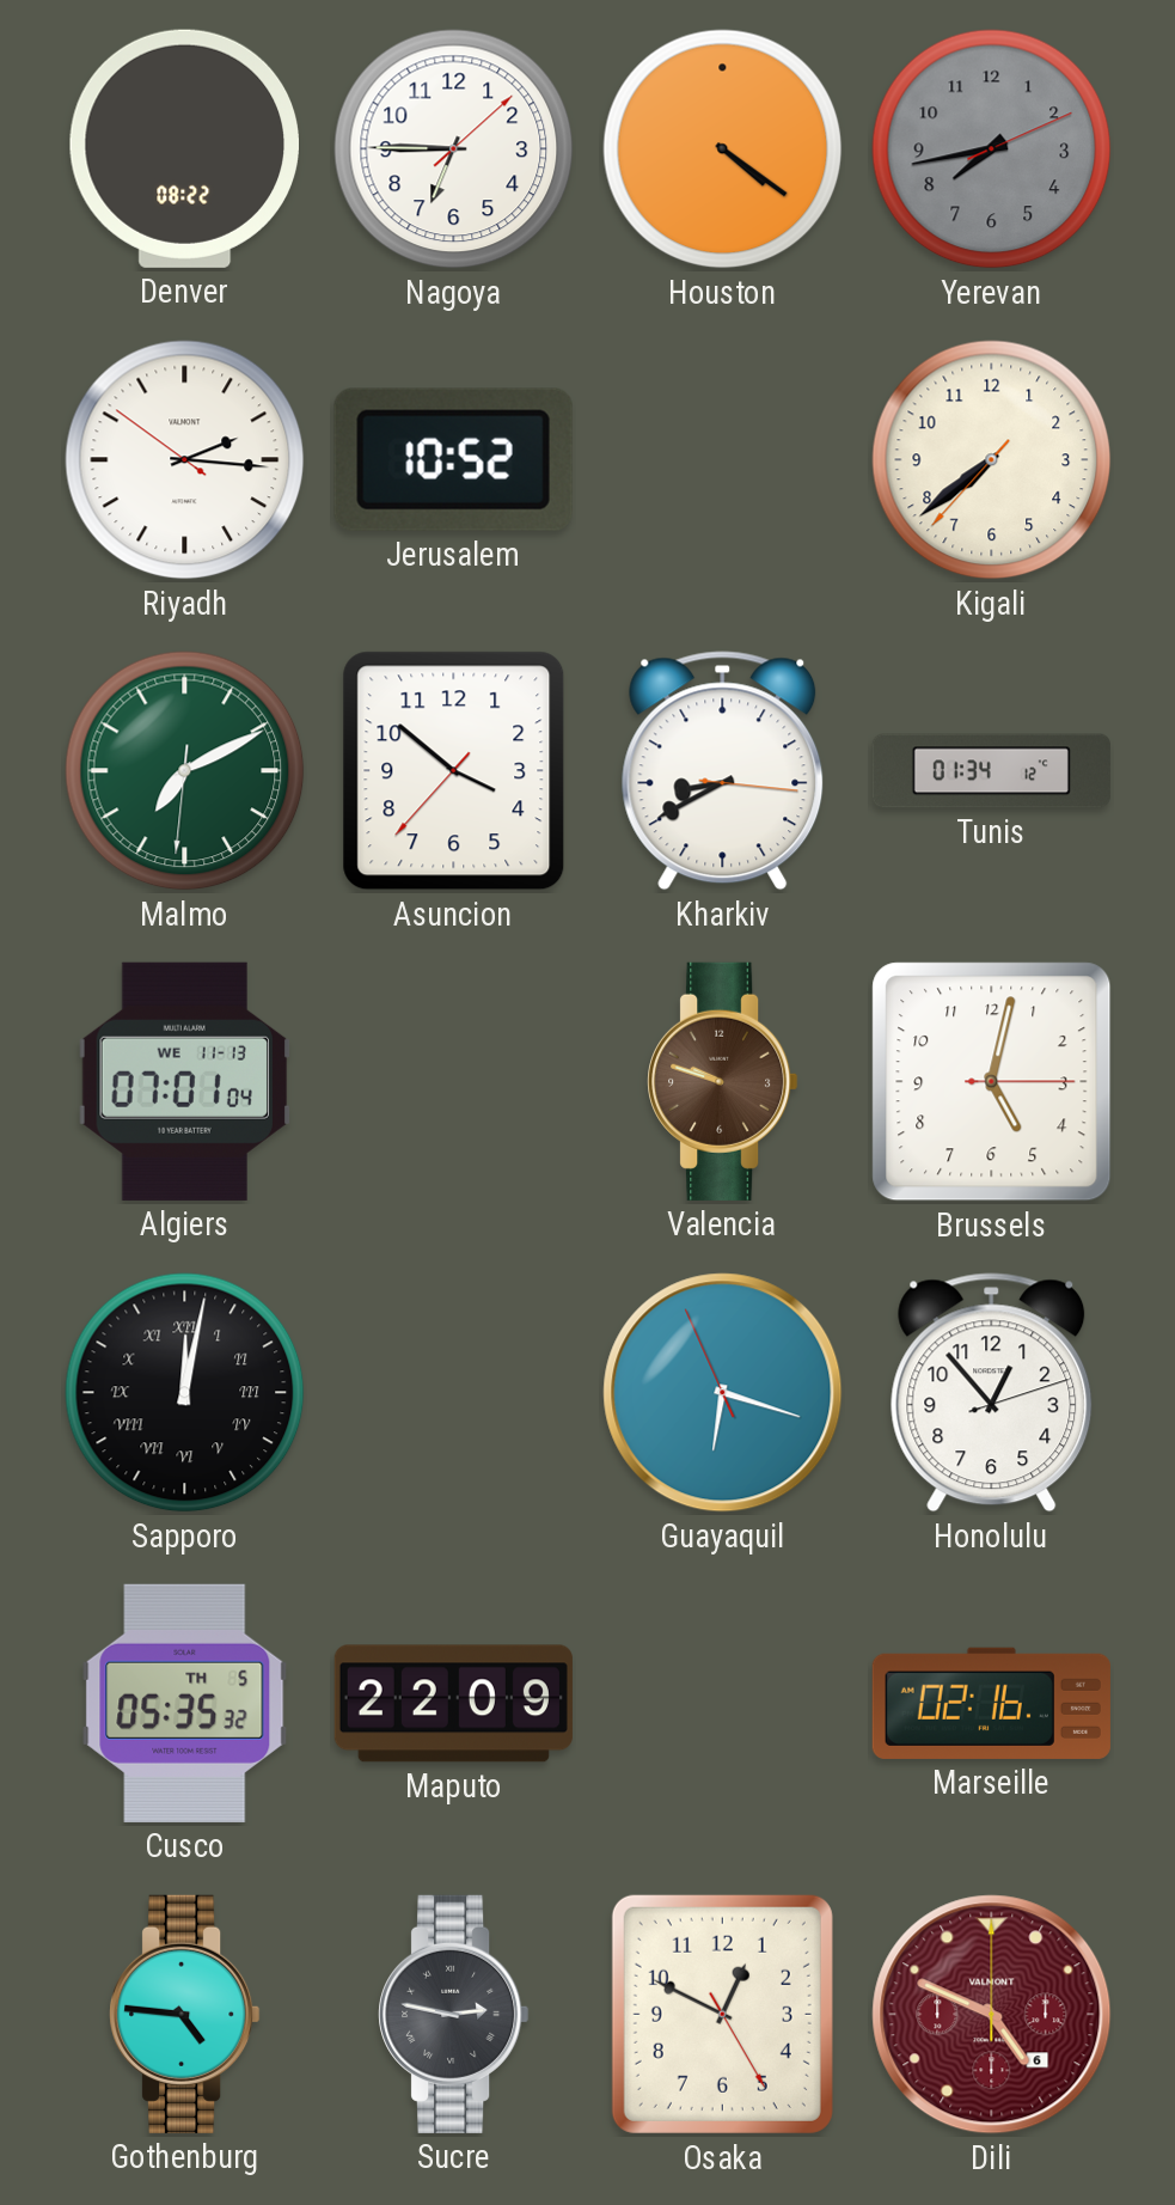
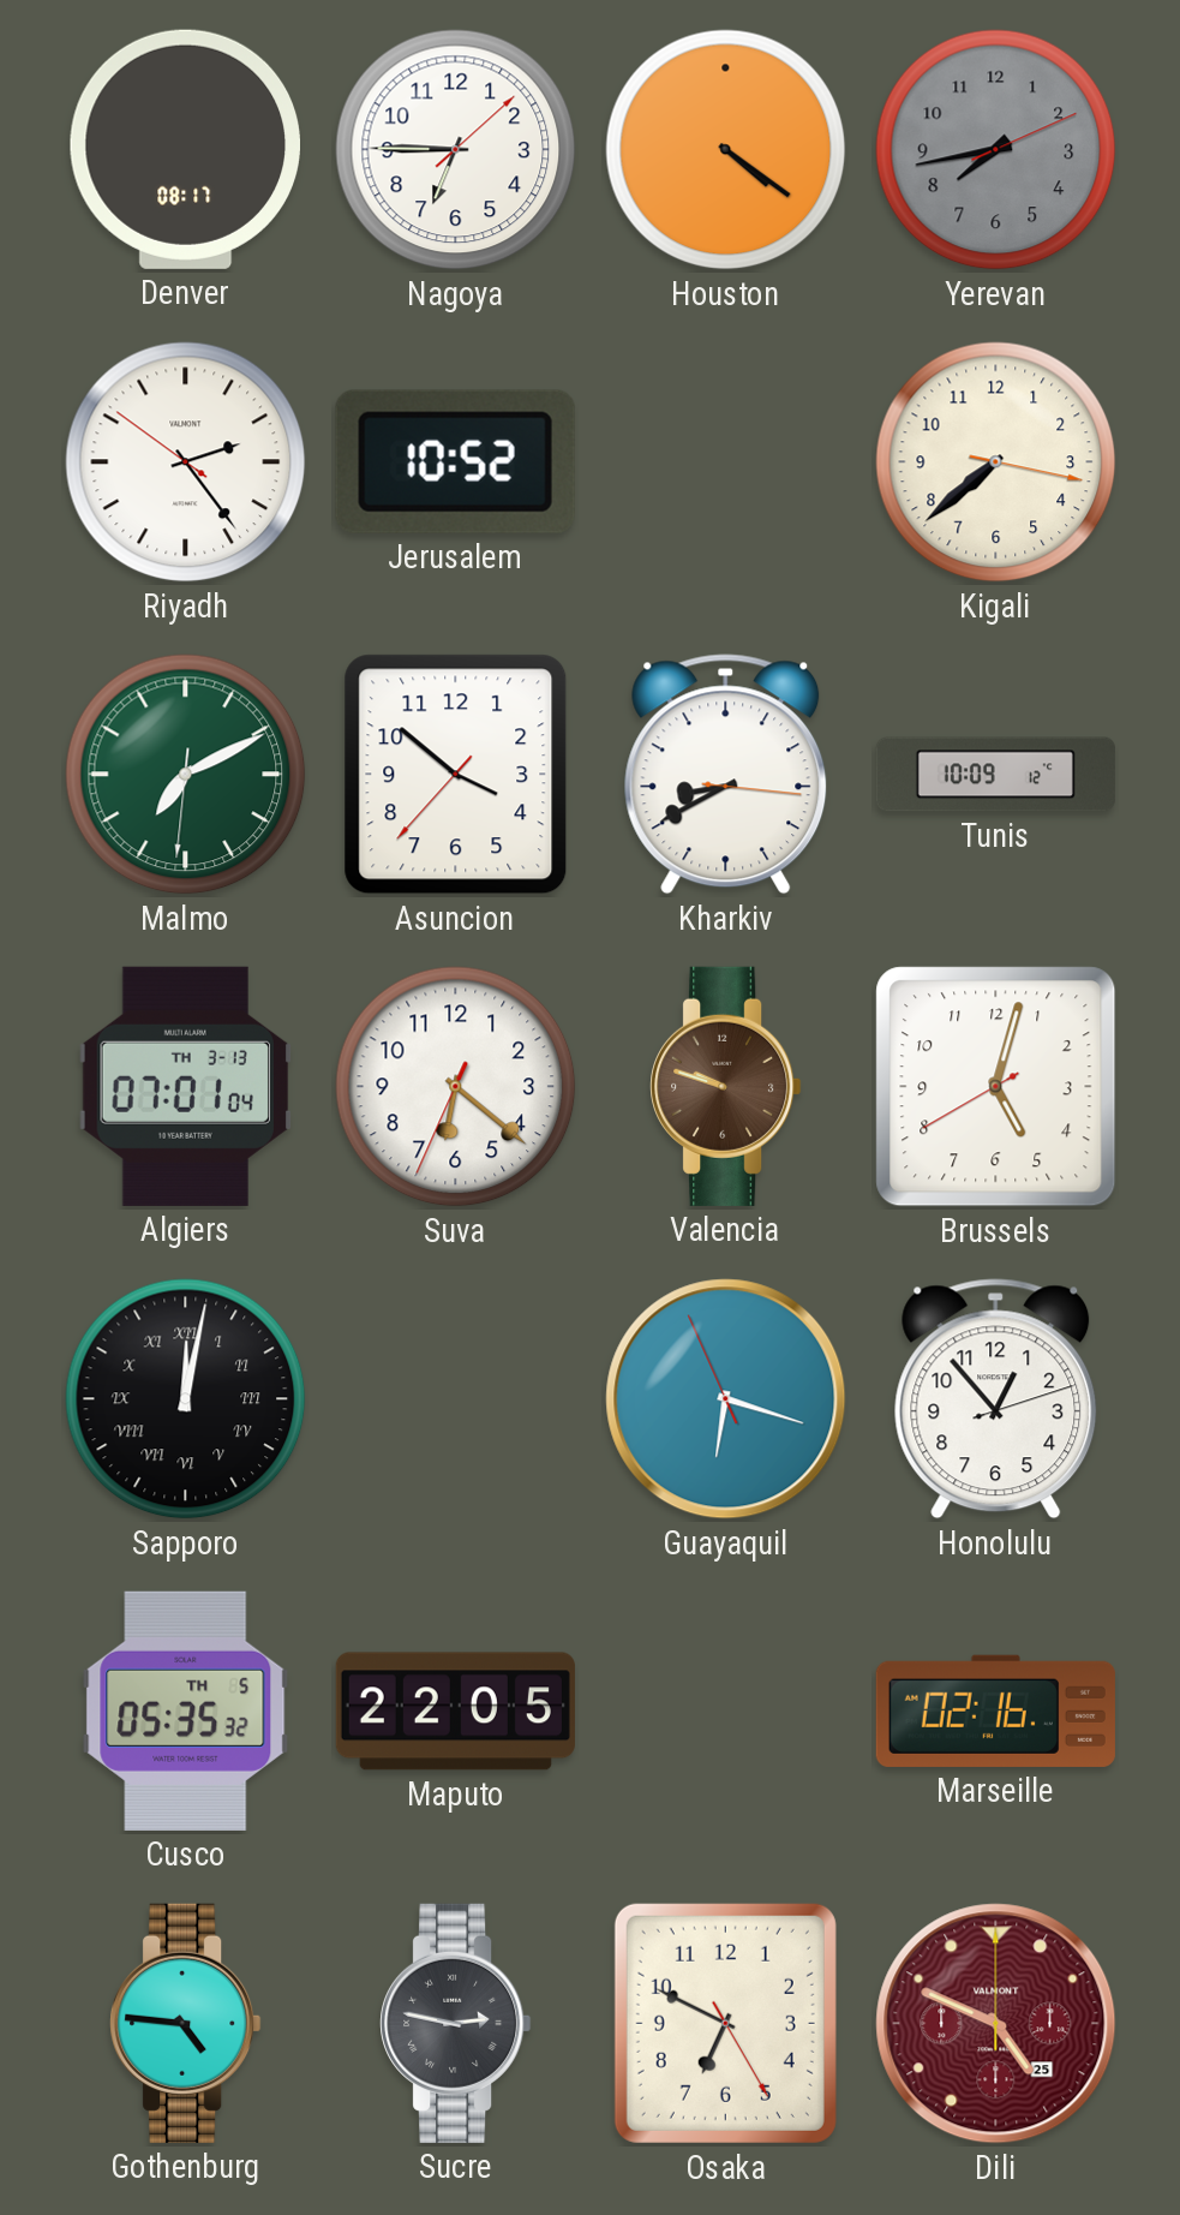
Denver: 08:22 -> 08:17
Riyadh: 2:15 -> 2:23
Kigali: 7:38:37 -> 7:38:17
Tunis: 01:34 -> 10:09
Algiers date: WE 11-13 -> TH 3-13
Suva: none -> 6:21
Brussels: 5:02:15 -> 5:02:40
Maputo: 22:09 -> 22:05
Osaka: 12:49 -> 6:49
Dili date: 6 -> 25
